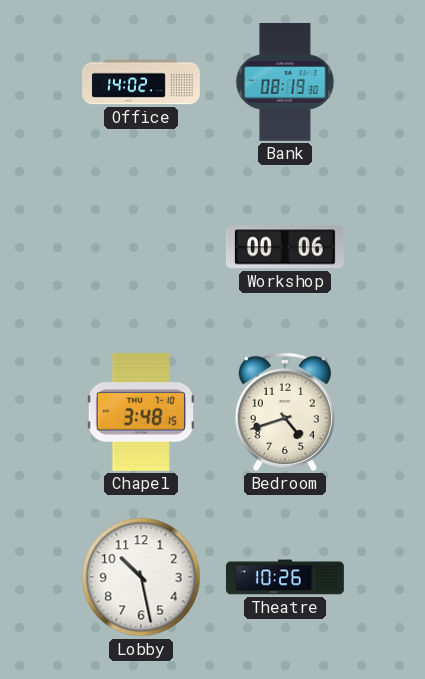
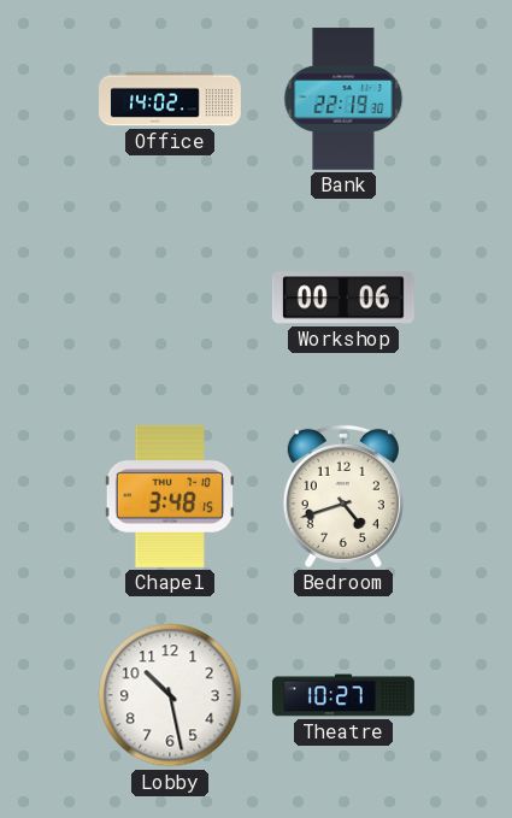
Bank: 08:19 -> 22:19
Theatre: 10:26 -> 10:27
